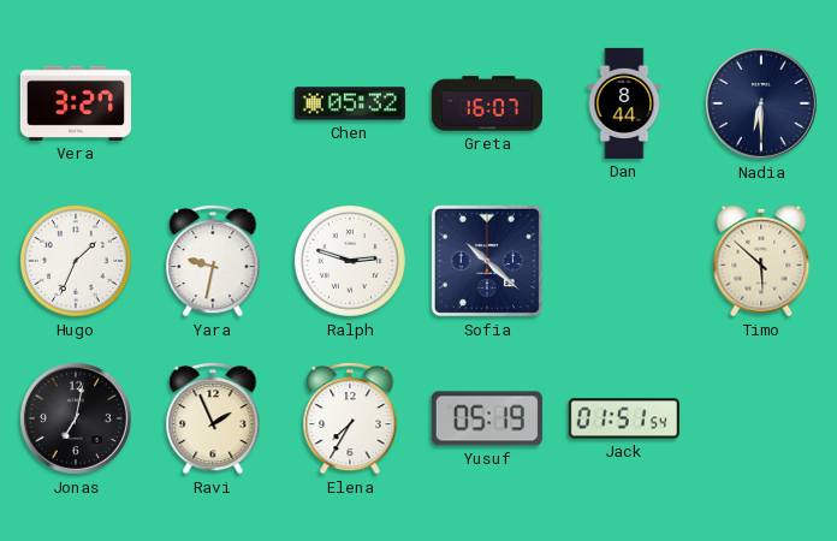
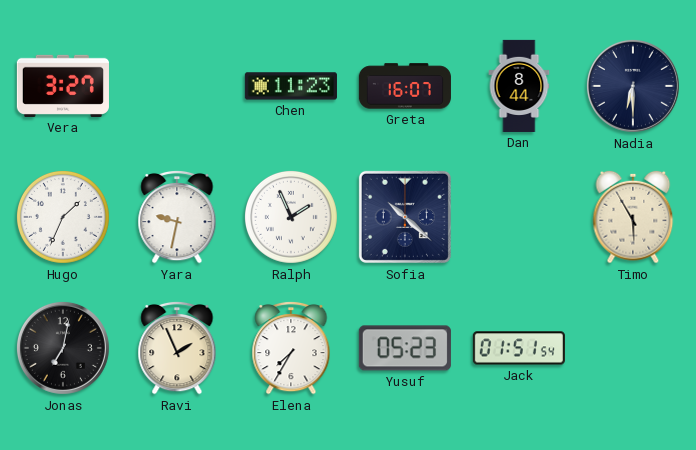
Chen: 05:32 -> 11:23
Ralph: 2:48 -> 1:56
Timo: 5:52 -> 5:55
Yusuf: 05:19 -> 05:23
